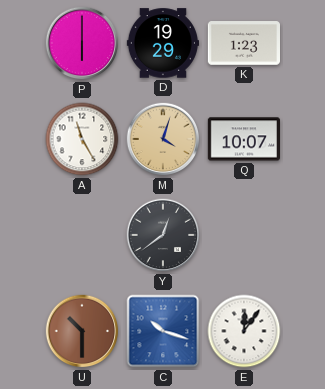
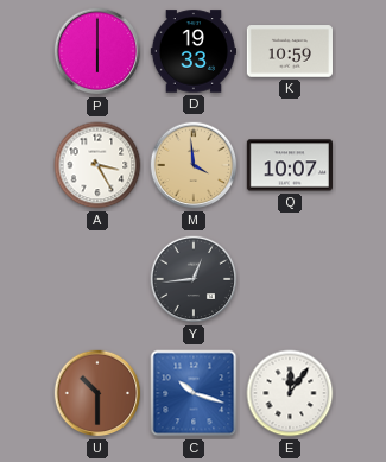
D: 19:29 -> 19:33
K: 1:23 -> 10:59
A: 11:25 -> 3:25
M: 4:03 -> 3:59
Y: 12:39 -> 12:44
